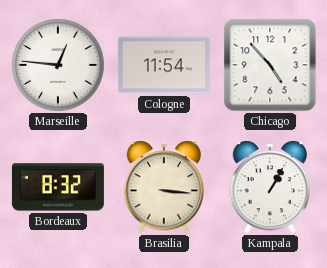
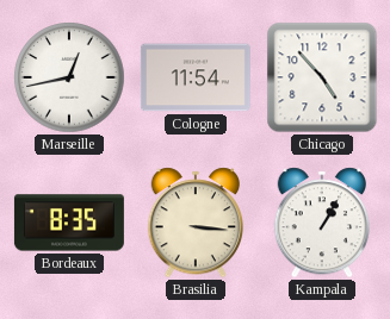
Marseille: 12:46 -> 12:43
Bordeaux: 8:32 -> 8:35
